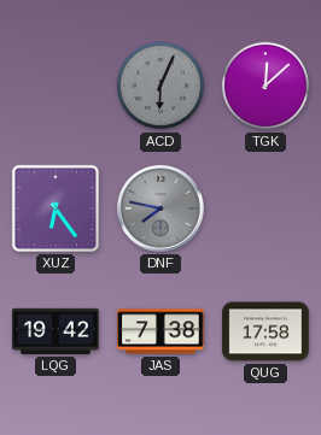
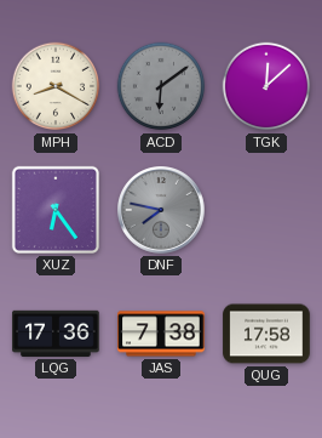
MPH: none -> 8:20
ACD: 6:04 -> 6:09
LQG: 19:42 -> 17:36
